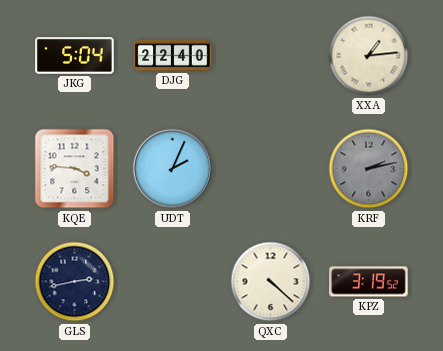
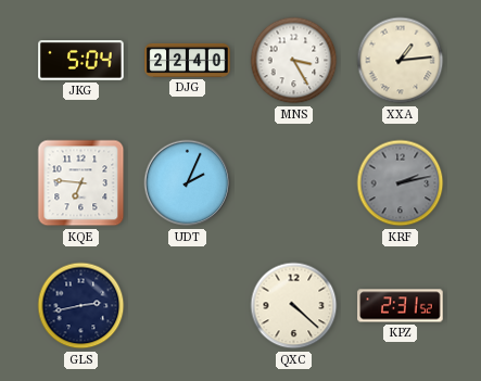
MNS: none -> 3:25
KQE: 3:46 -> 6:46
KPZ: 3:19 -> 2:31
